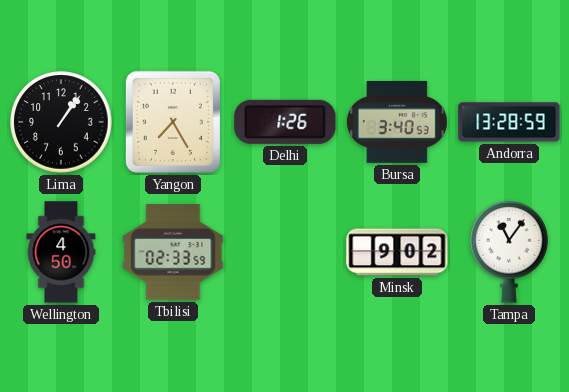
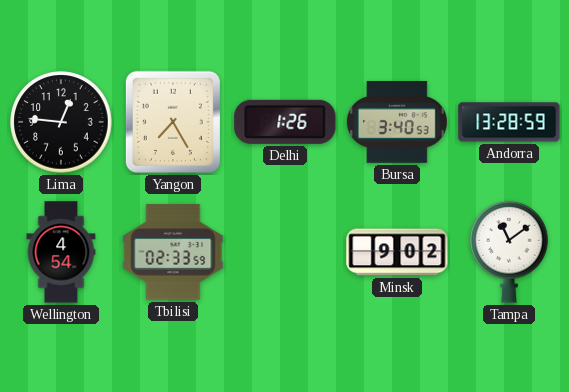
Lima: 1:06 -> 12:46
Wellington: 4:50 -> 4:54
Tampa: 11:06 -> 11:09
